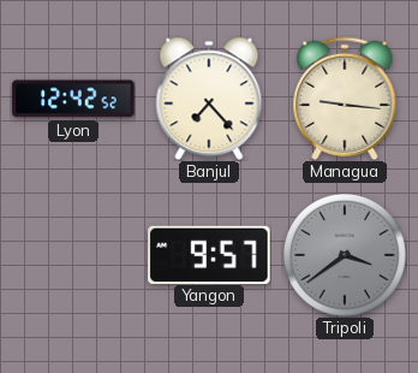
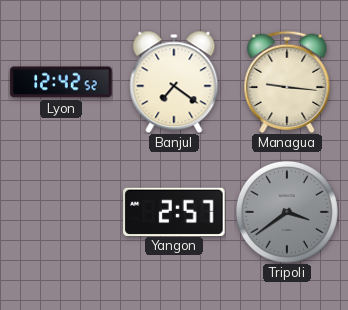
Banjul: 7:23 -> 7:21
Yangon: 9:57 -> 2:57
